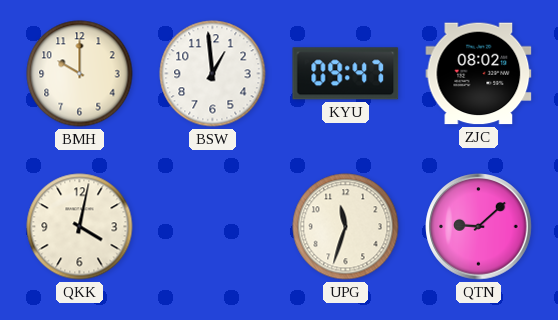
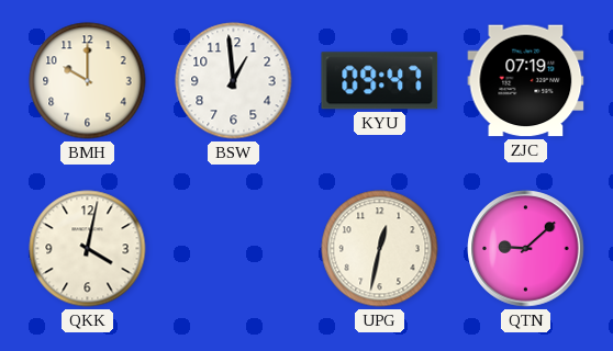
ZJC: 08:02 -> 07:19
UPG: 11:33 -> 12:32
